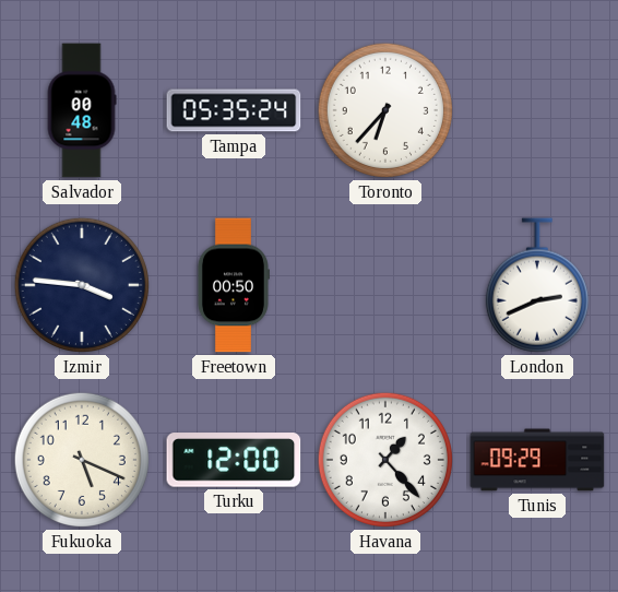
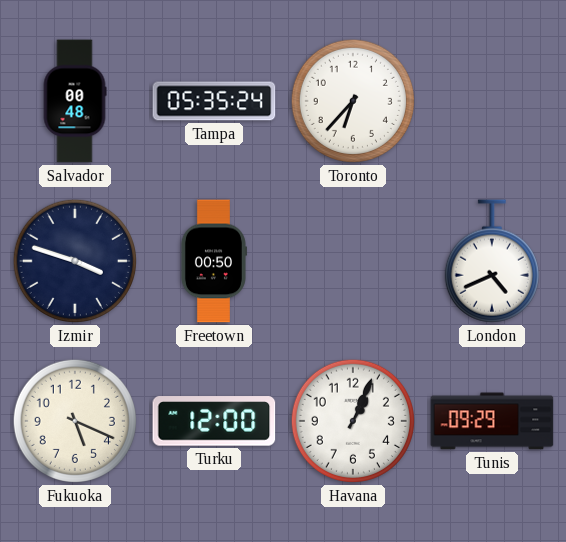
Izmir: 3:46 -> 3:48
London: 2:41 -> 4:41
Havana: 1:23 -> 1:04
